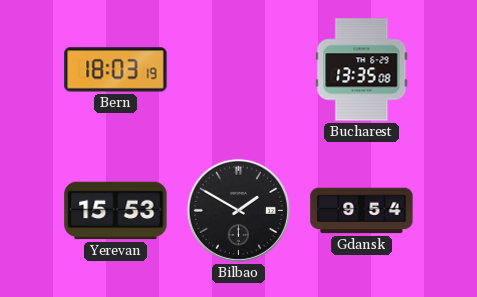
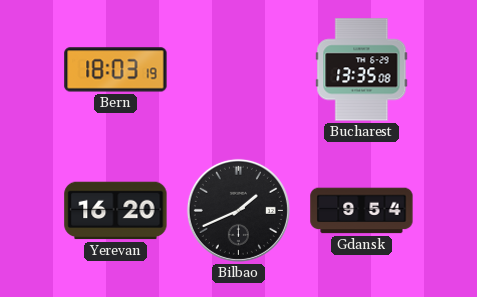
Yerevan: 15:53 -> 16:20
Bilbao: 1:50 -> 1:41
